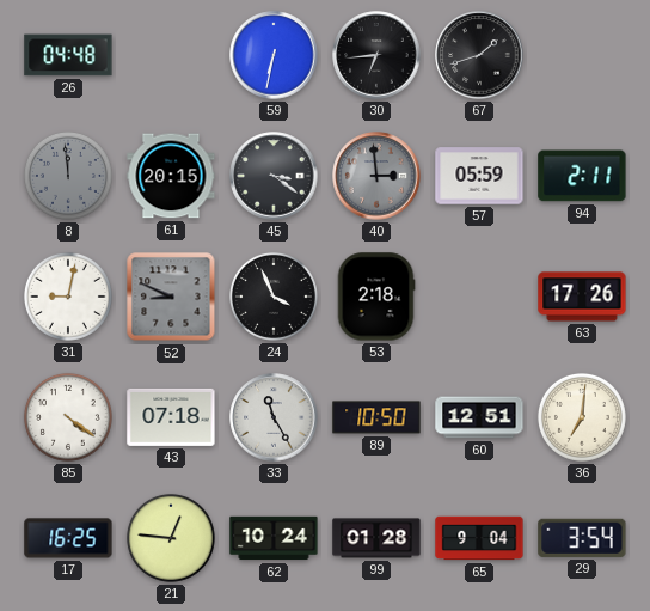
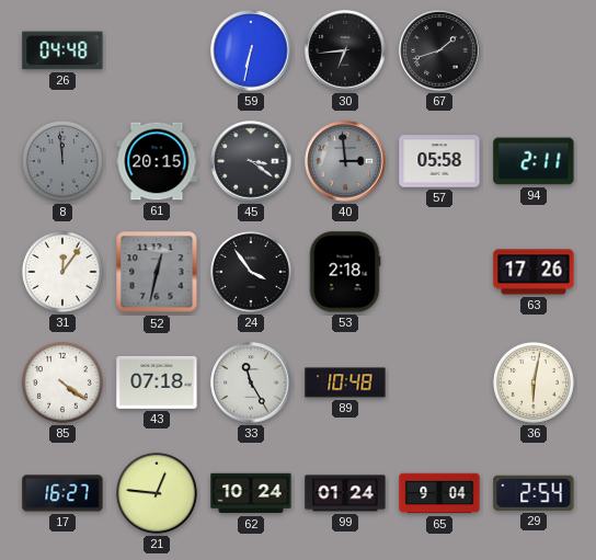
57: 05:59 -> 05:58
31: 9:02 -> 12:06
52: 8:49 -> 12:32
24: 3:56 -> 3:54
89: 10:50 -> 10:48
60: 12:51 -> none
36: 7:01 -> 6:02
17: 16:25 -> 16:27
99: 01:28 -> 01:24
29: 3:54 -> 2:54
